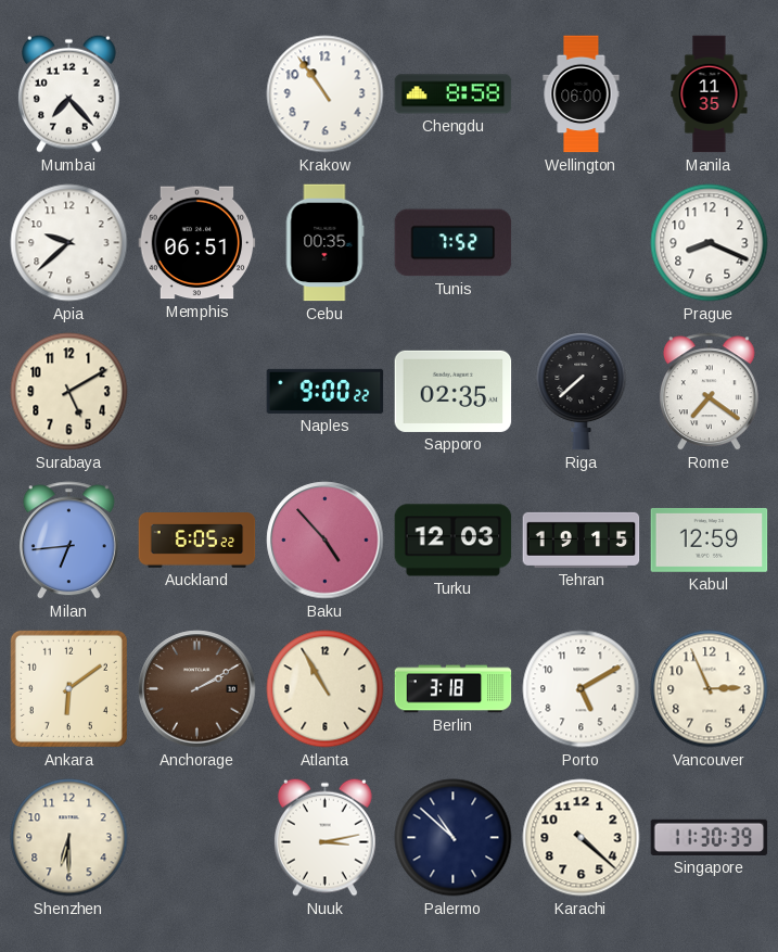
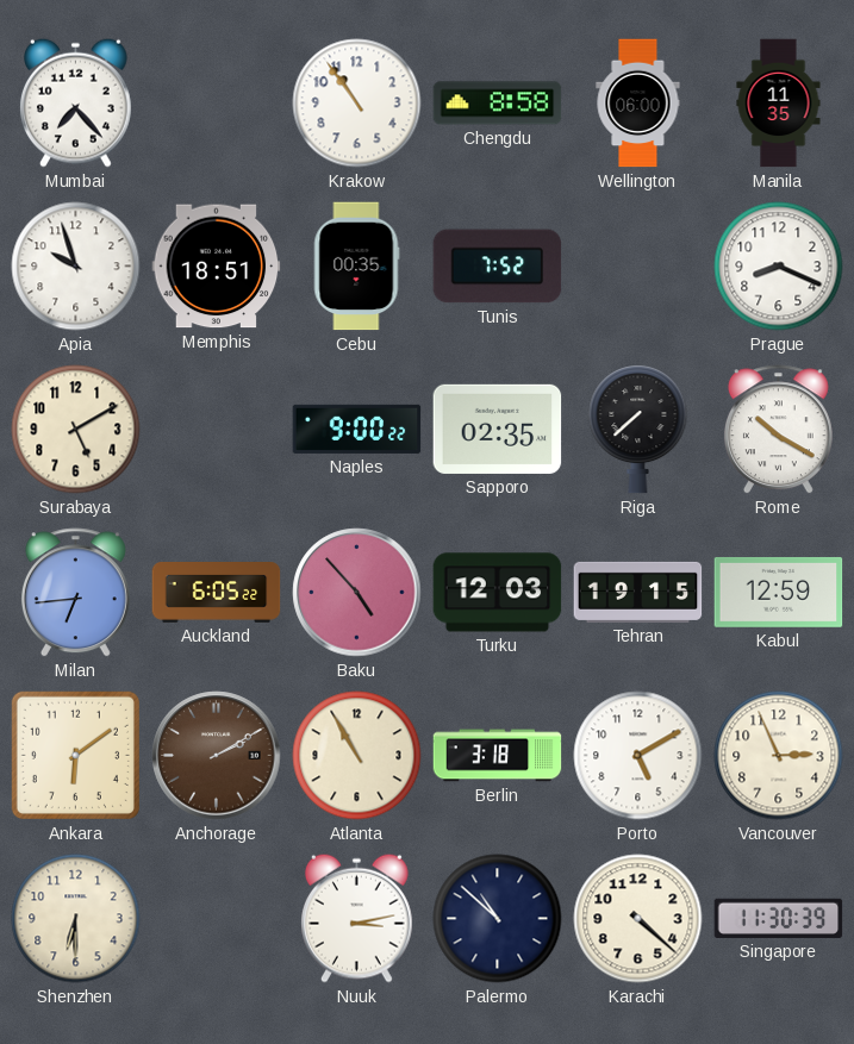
Apia: 9:38 -> 9:57
Memphis: 06:51 -> 18:51
Rome: 7:21 -> 10:20
